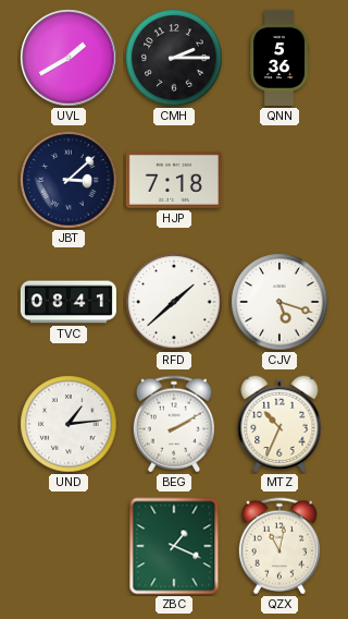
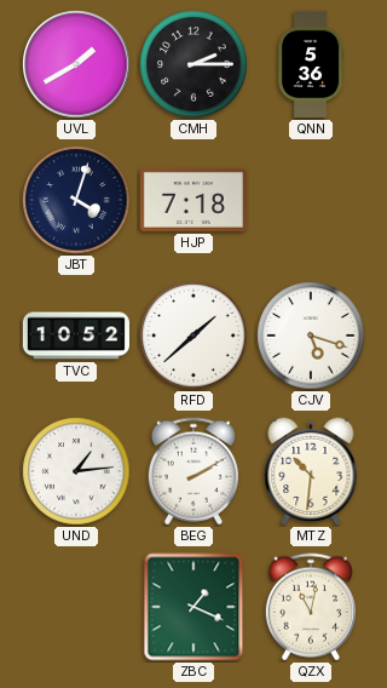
JBT: 3:08 -> 4:03
TVC: 08:41 -> 10:52
MTZ: 10:34 -> 10:31
